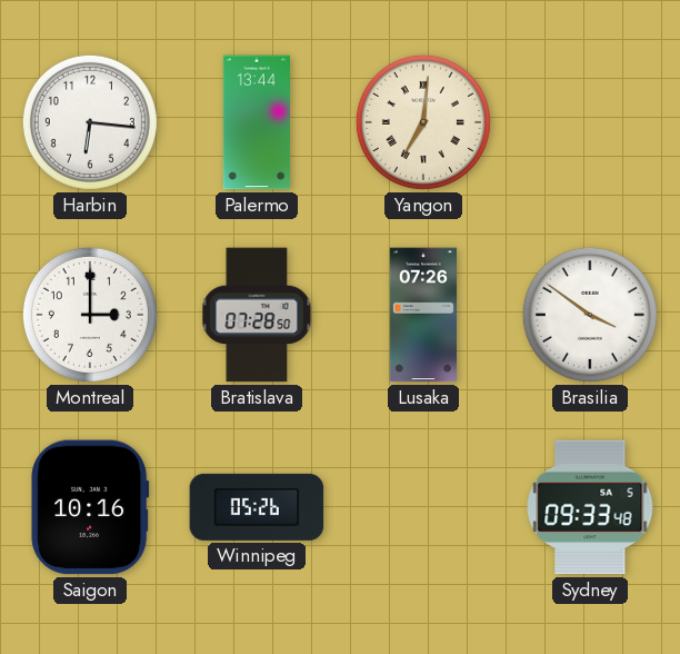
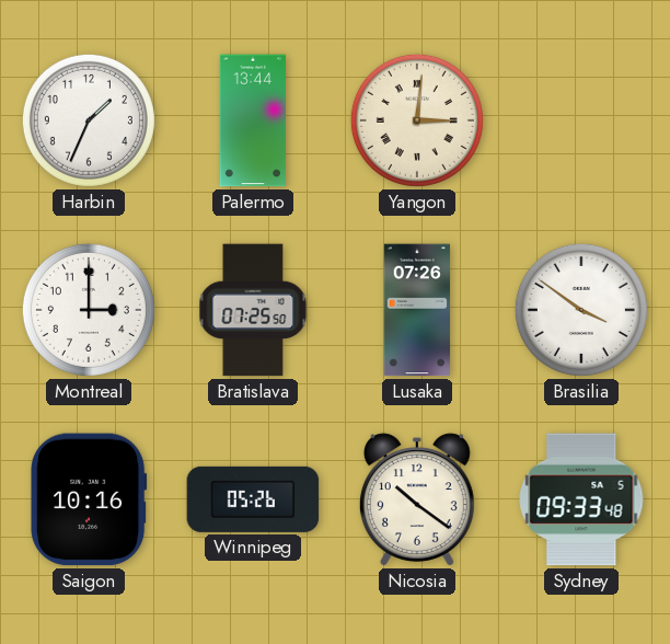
Harbin: 6:16 -> 1:34
Yangon: 7:01 -> 3:01
Bratislava: 07:28 -> 07:25
Nicosia: none -> 10:21
